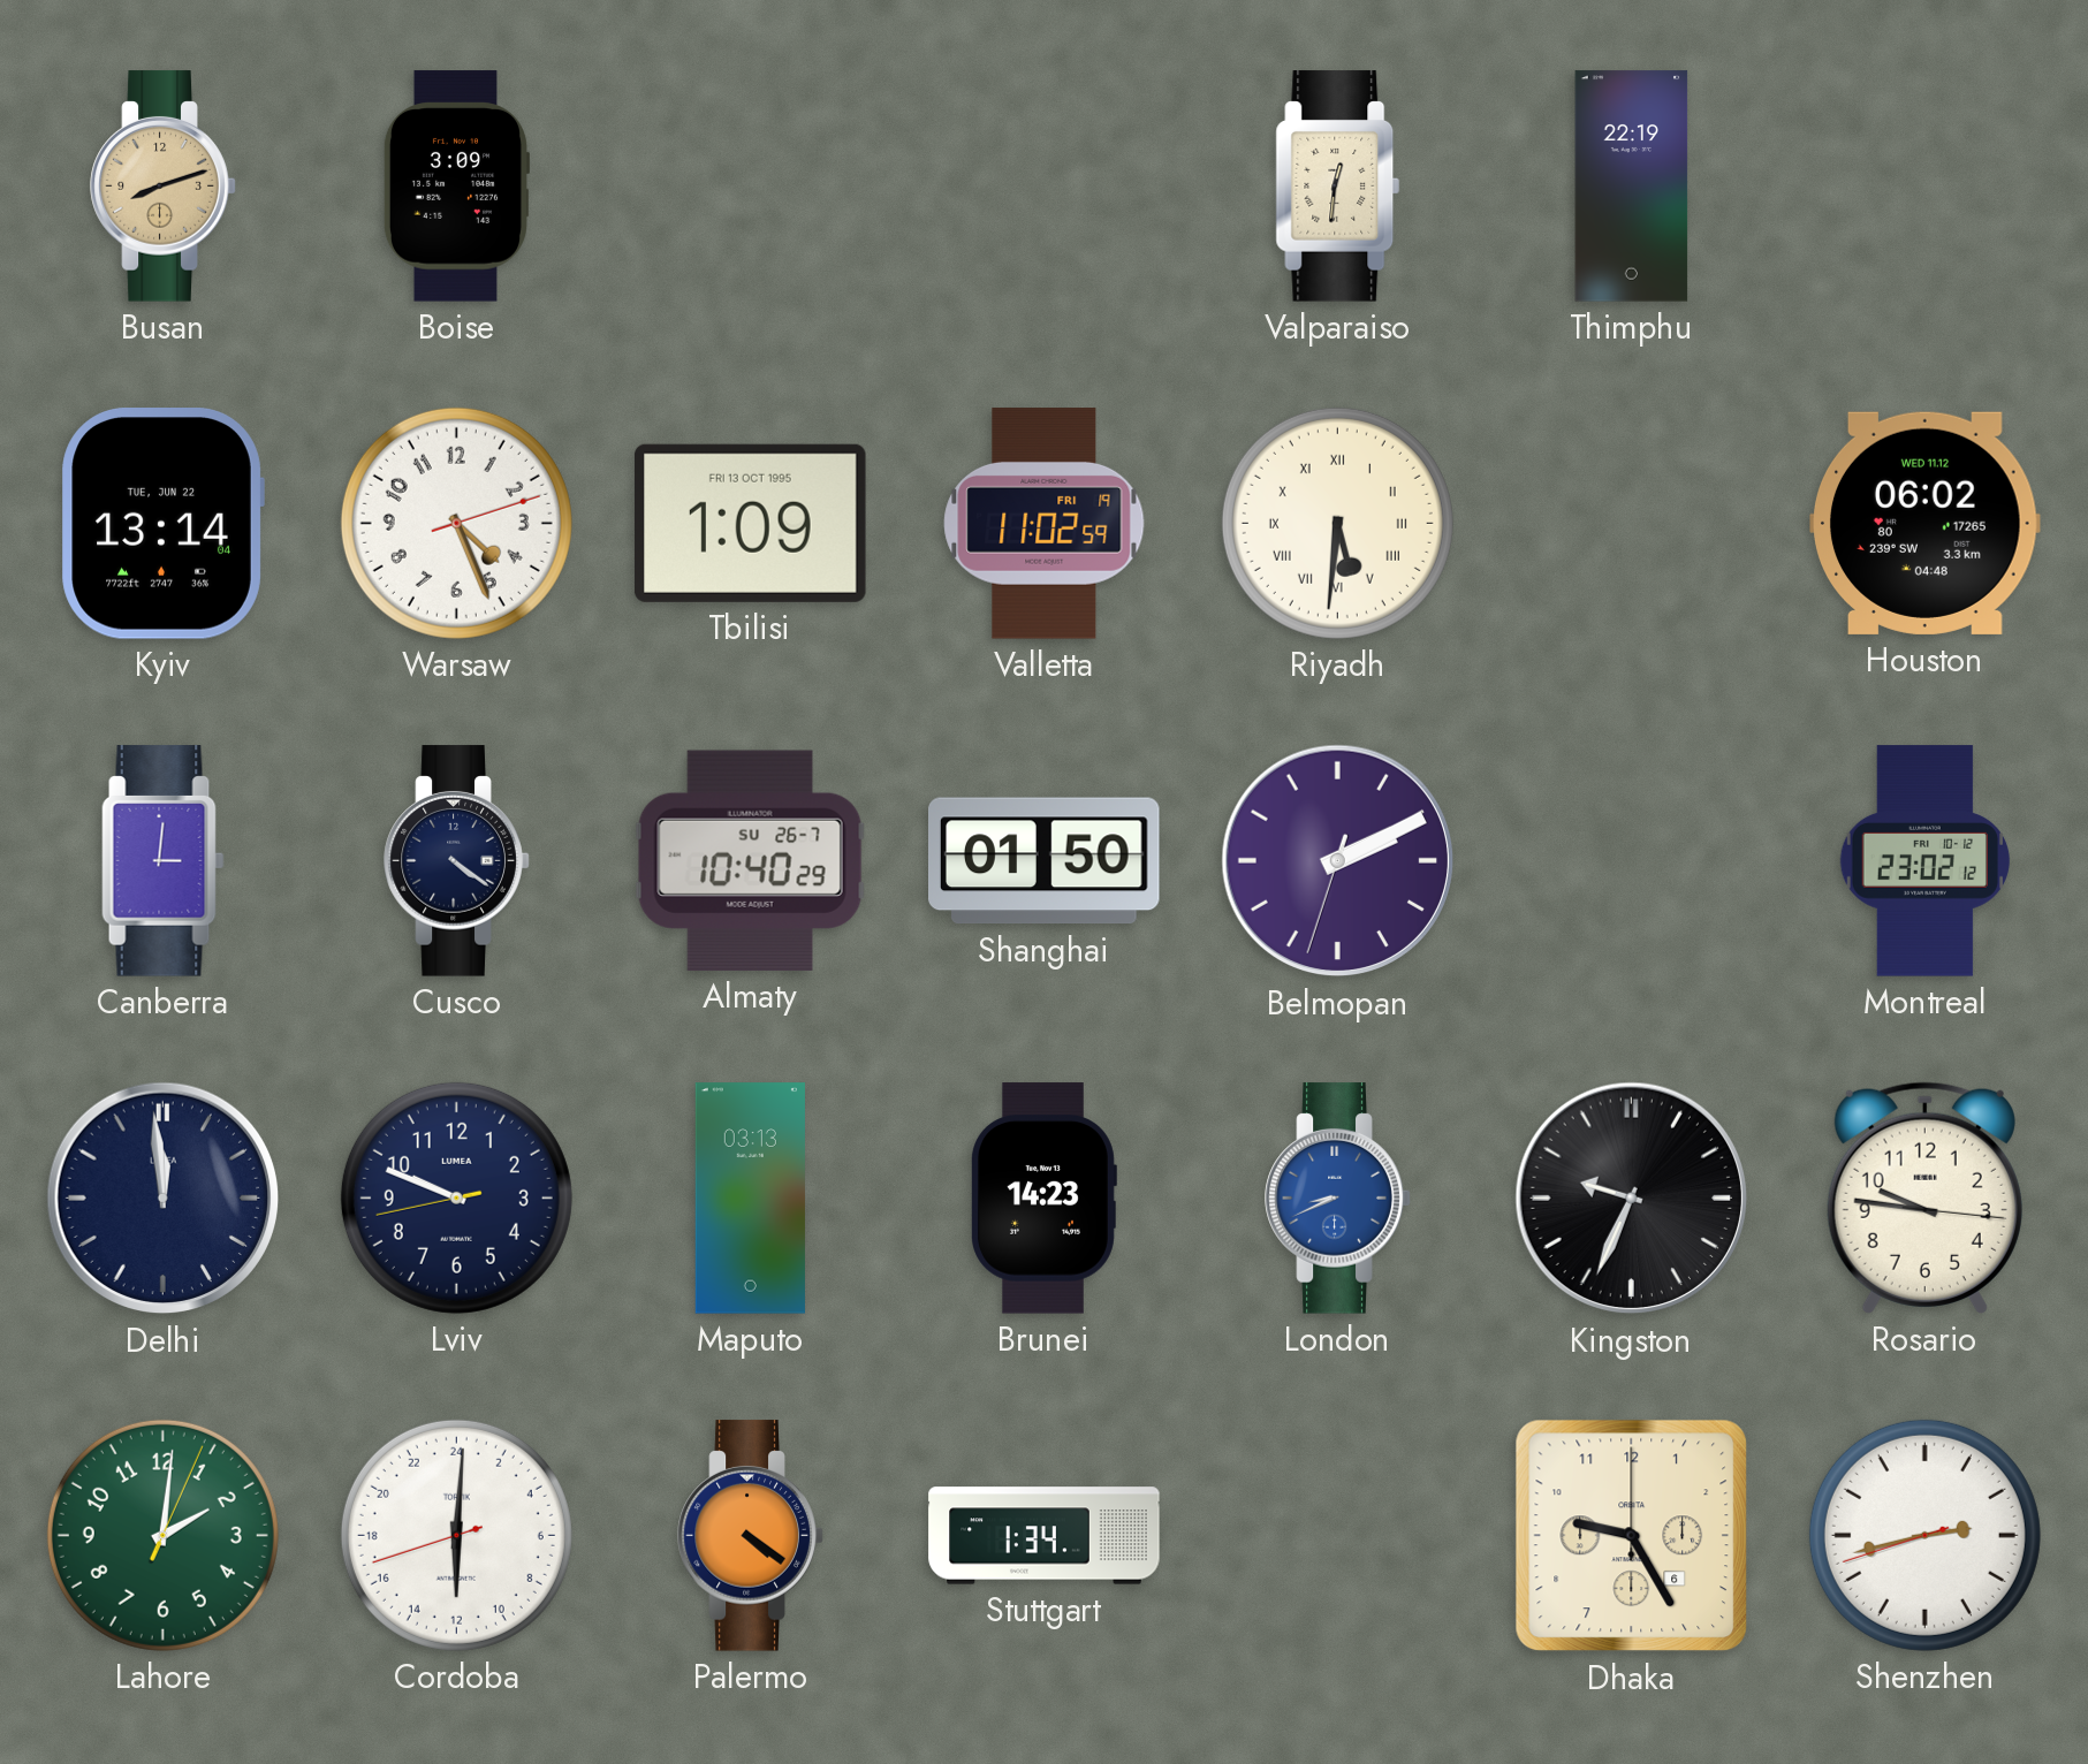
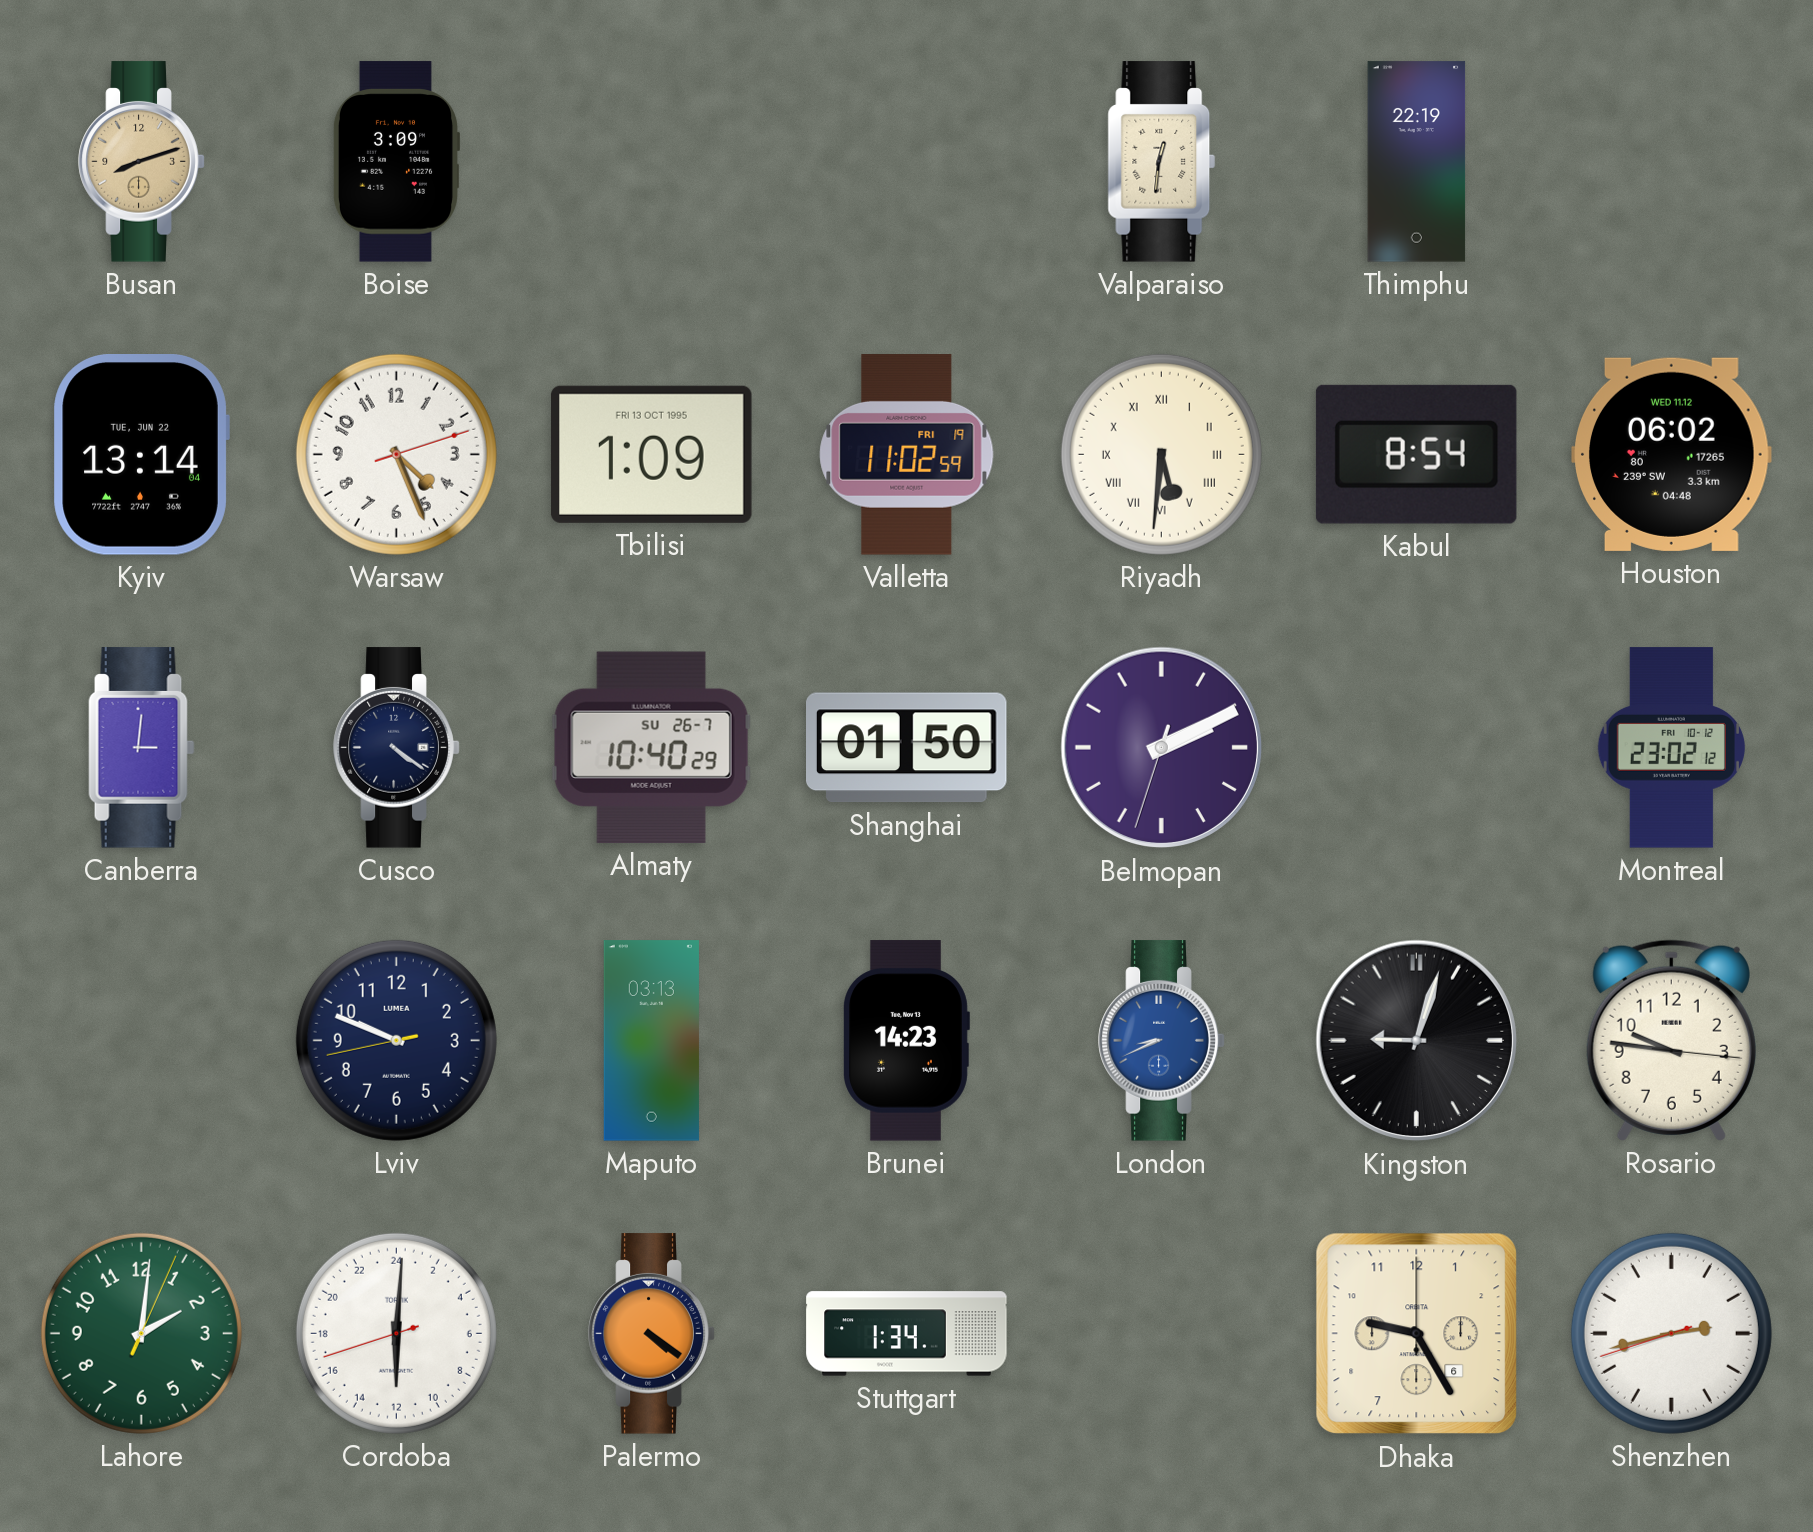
Kabul: none -> 8:54
Delhi: 11:59 -> none
Kingston: 9:34 -> 9:03
